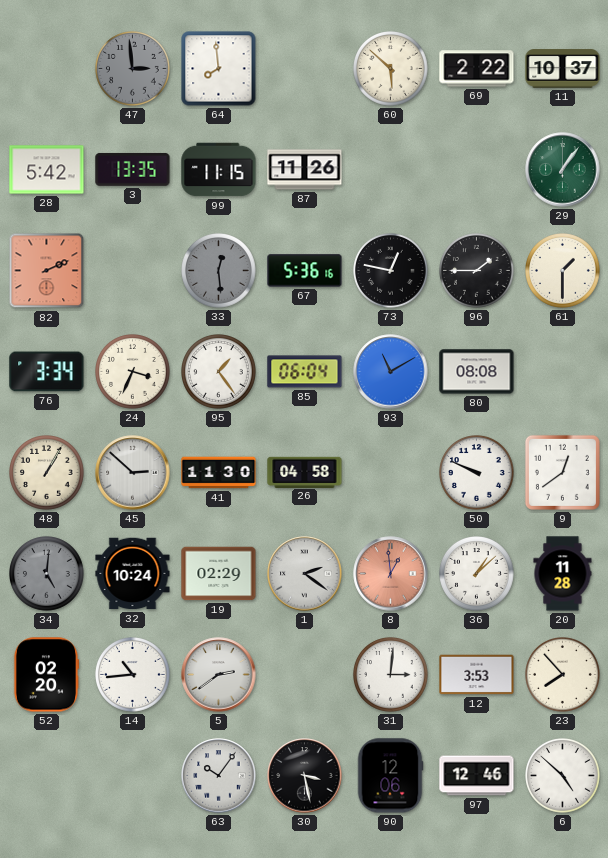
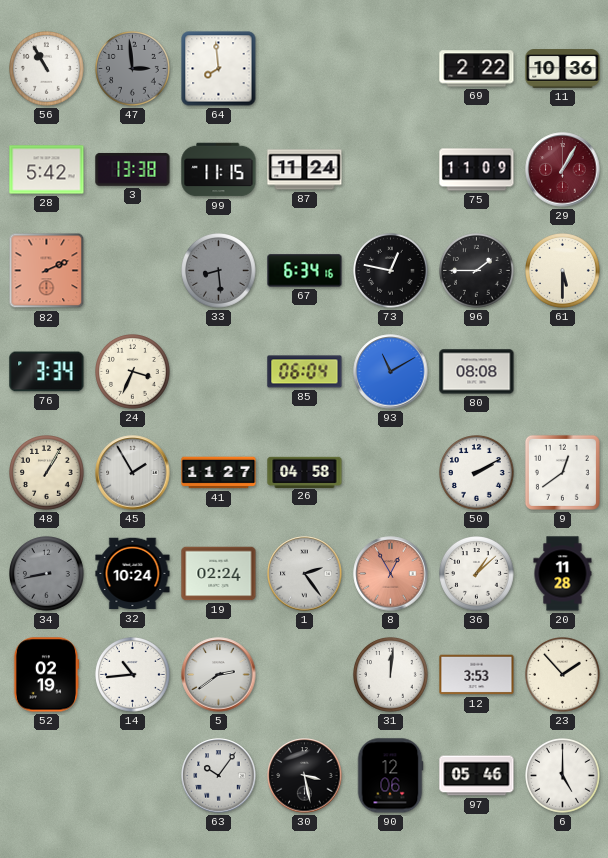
56: none -> 10:55
60: 5:52 -> none
11: 10:37 -> 10:36
3: 13:35 -> 13:38
87: 11:26 -> 11:24
75: none -> 11:09
29: 1:06 -> 1:05
29 dial: green -> burgundy
33: 12:29 -> 8:29
67: 5:36 -> 6:34
61: 1:30 -> 5:30
95: 1:24 -> none
45: 2:52 -> 1:55
41: 11:30 -> 11:27
50: 9:49 -> 2:10
34: 5:01 -> 8:43
19: 02:29 -> 02:24
1: 2:21 -> 2:24
8: 12:59 -> 12:55
52: 02:20 -> 02:19
31: 3:01 -> 12:01
23: 7:53 -> 1:53
97: 12:46 -> 05:46
6: 4:52 -> 5:00
